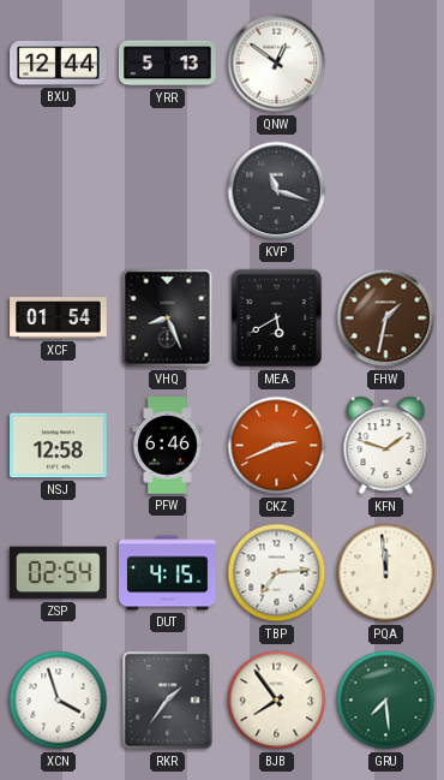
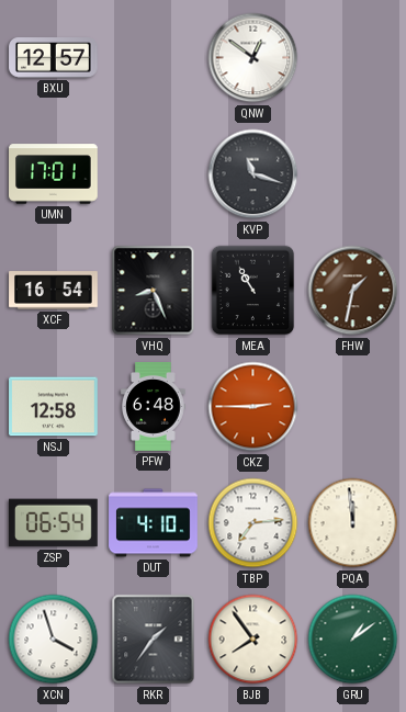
BXU: 12:44 -> 12:57
YRR: 5:13 -> none
UMN: none -> 17:01
XCF: 01:54 -> 16:54
MEA: 5:40 -> 10:55
PFW: 6:46 -> 6:48
CKZ: 2:41 -> 2:45
KFN: 1:48 -> none
ZSP: 02:54 -> 06:54
DUT: 4:15 -> 4:10
GRU: 7:29 -> 1:09
